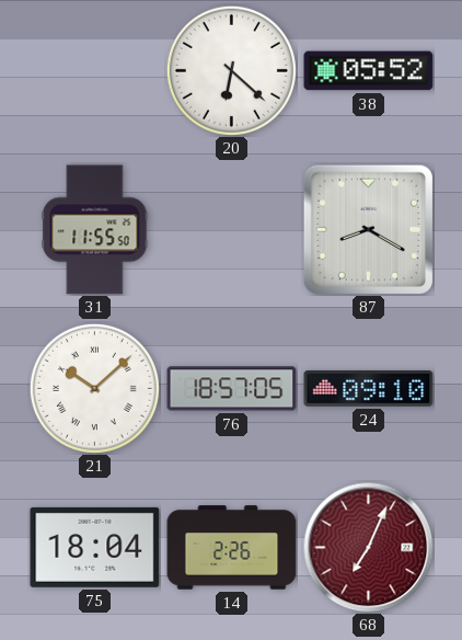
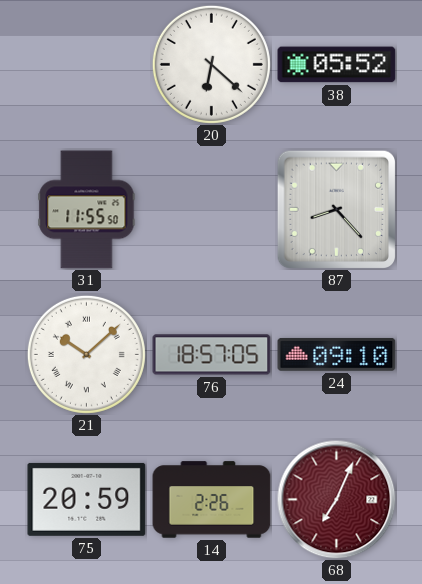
87: 8:20 -> 8:23
75: 18:04 -> 20:59
